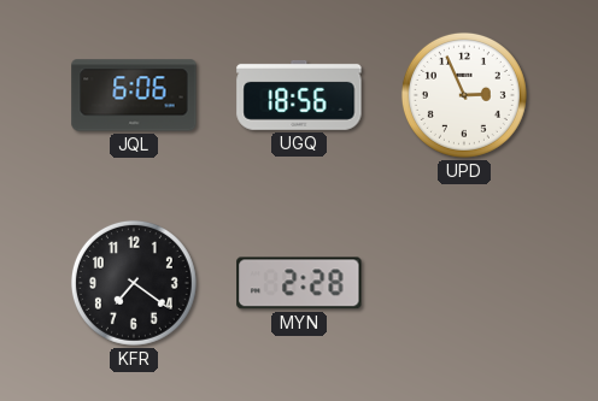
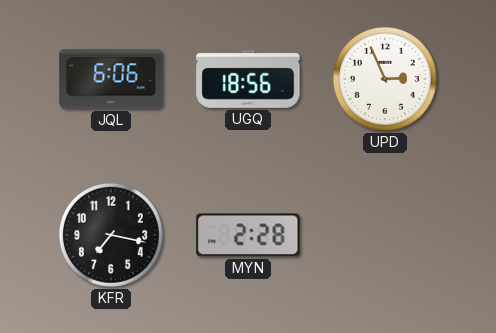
KFR: 7:21 -> 7:17
